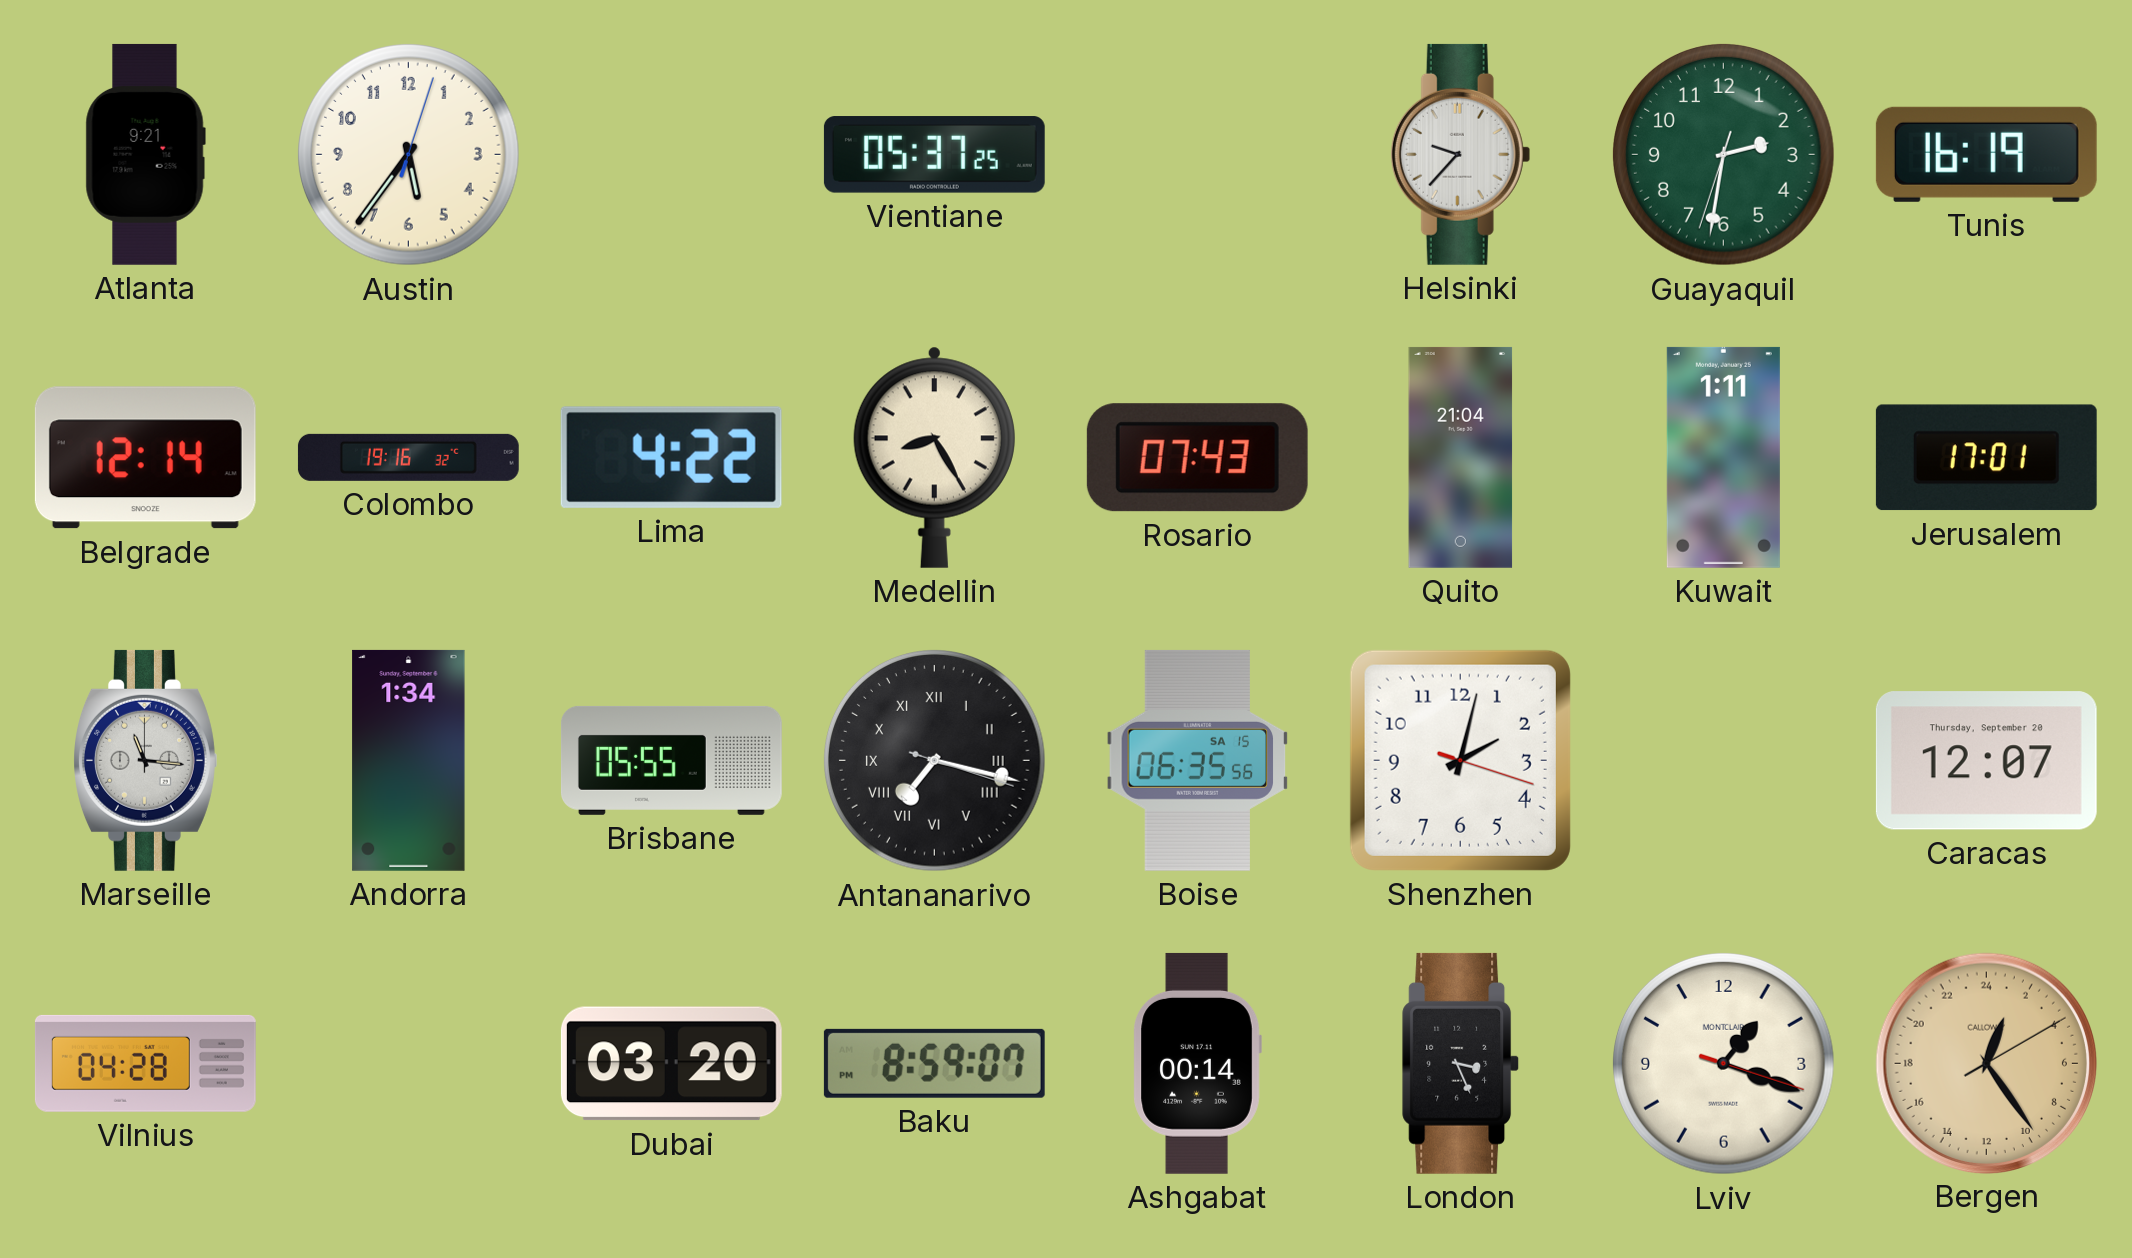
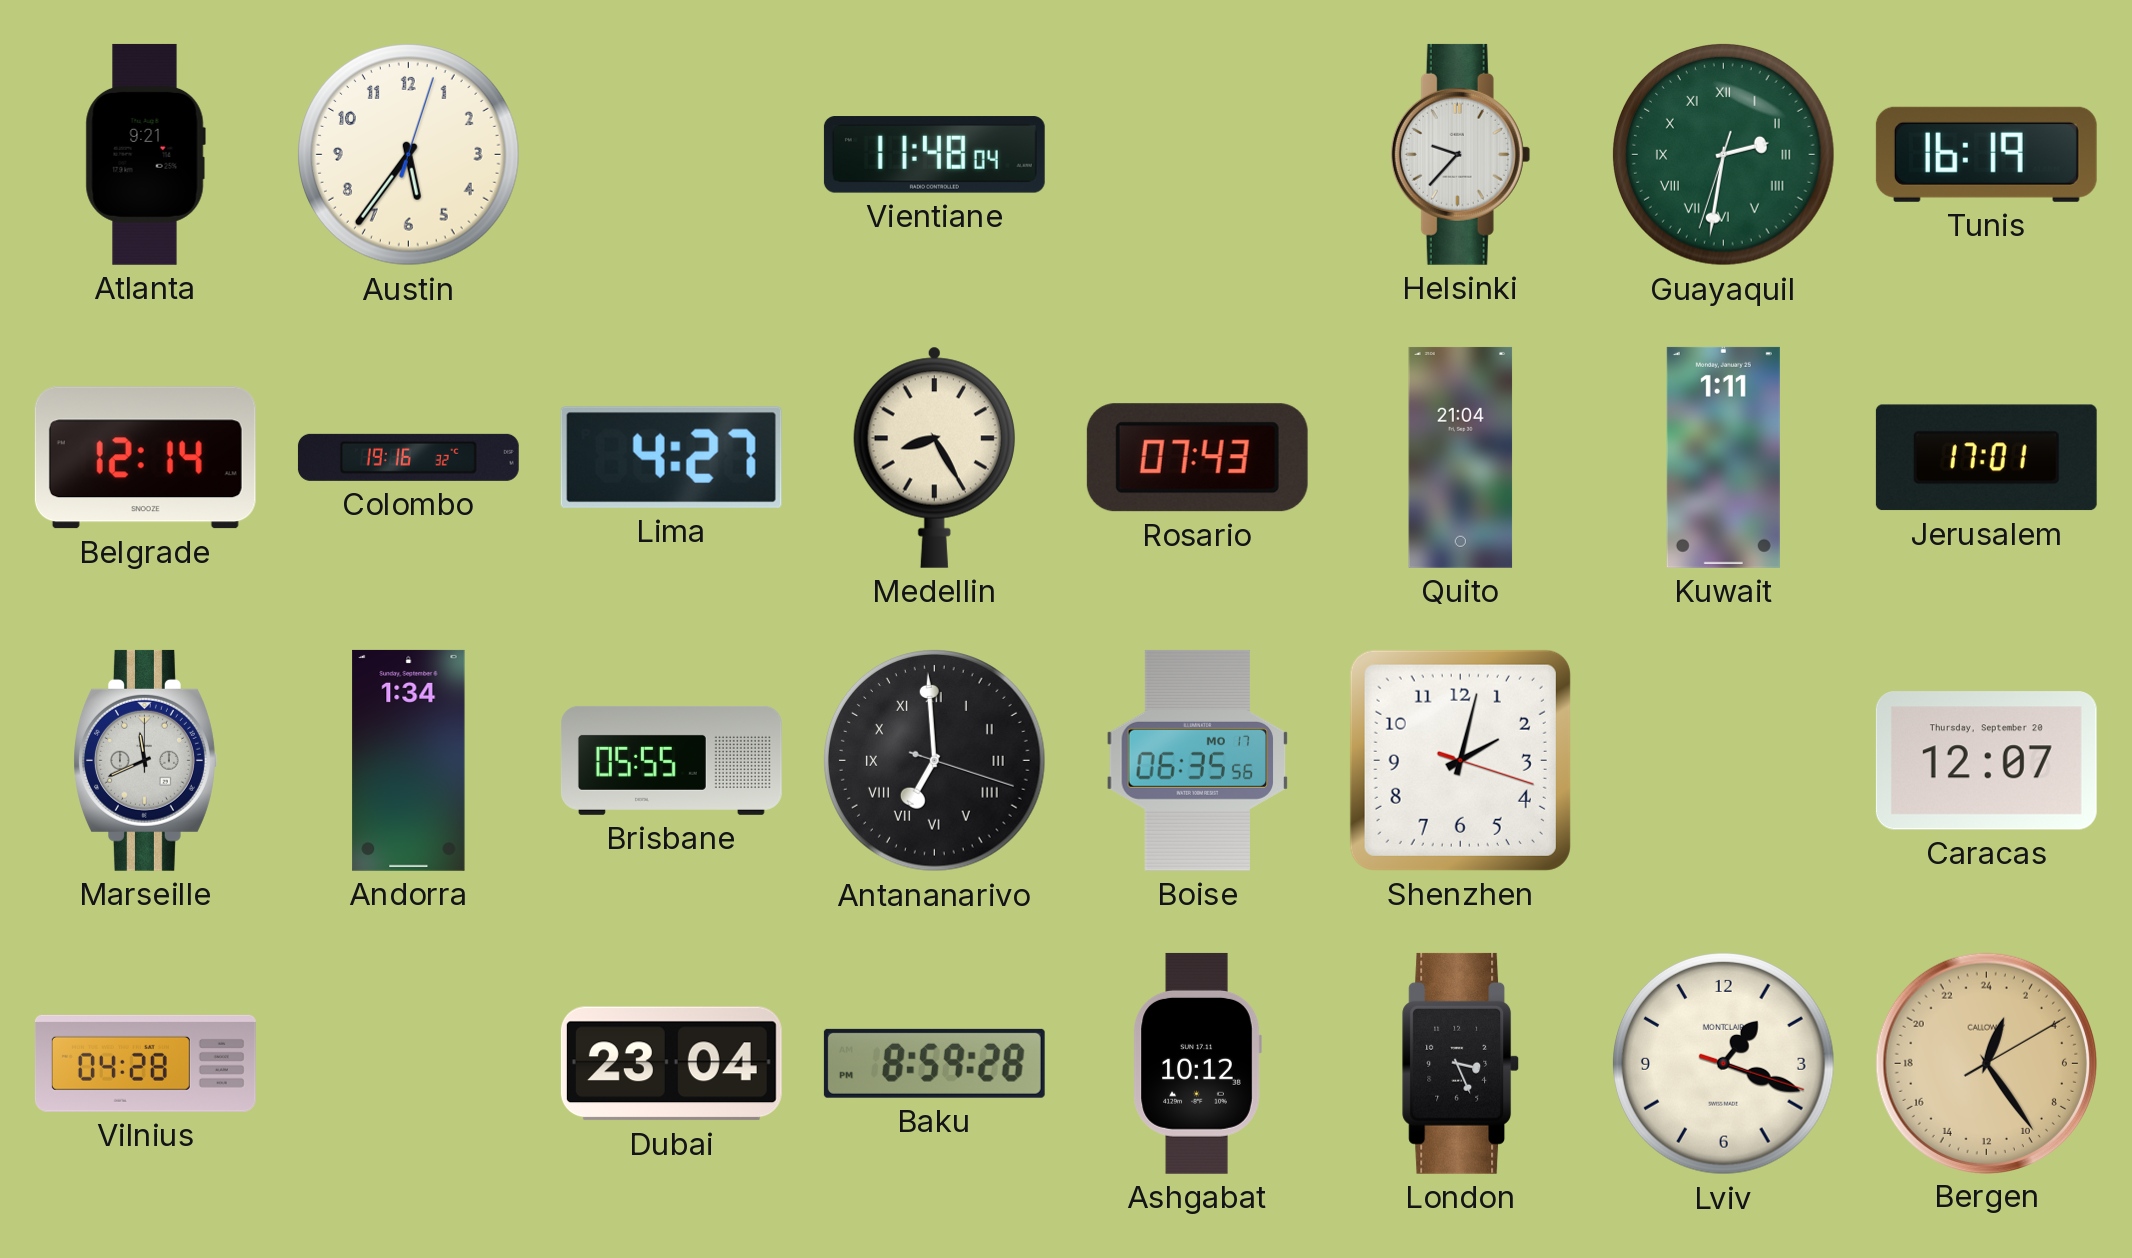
Vientiane: 05:37 -> 11:48
Guayaquil numerals: Arabic -> Roman
Lima: 4:22 -> 4:27
Marseille: 11:16 -> 11:41
Antananarivo: 7:17 -> 6:59
Boise date: SA 15 -> MO 17
Dubai: 03:20 -> 23:04
Baku: 8:59:07 PM -> 8:59:28 PM
Ashgabat: 00:14 -> 10:12
